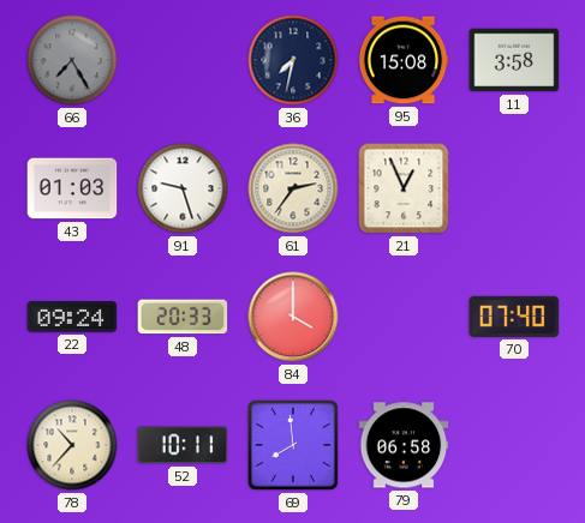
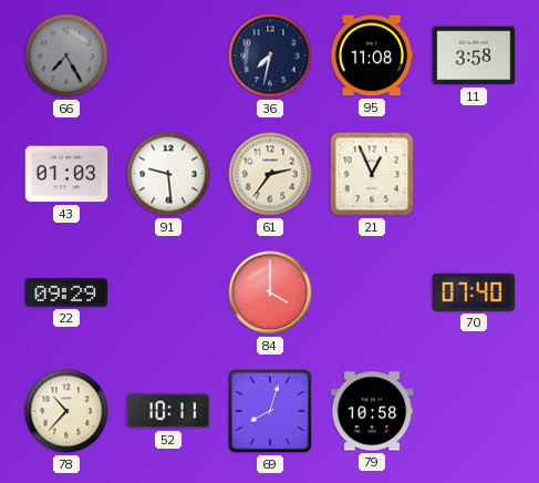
95: 15:08 -> 11:08
91: 9:27 -> 9:29
22: 09:24 -> 09:29
48: 20:33 -> none
69: 7:59 -> 8:03
79: 06:58 -> 10:58
